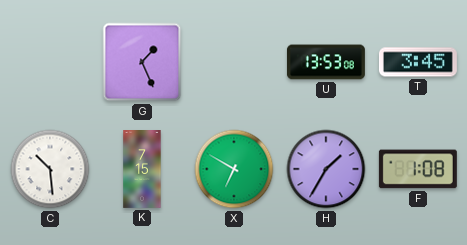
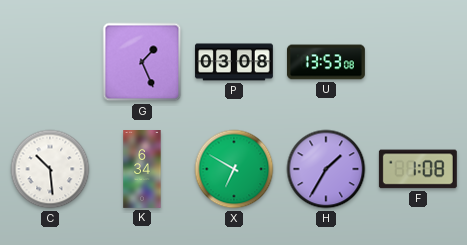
P: none -> 03:08
T: 3:45 -> none
K: 7:15 -> 6:34
